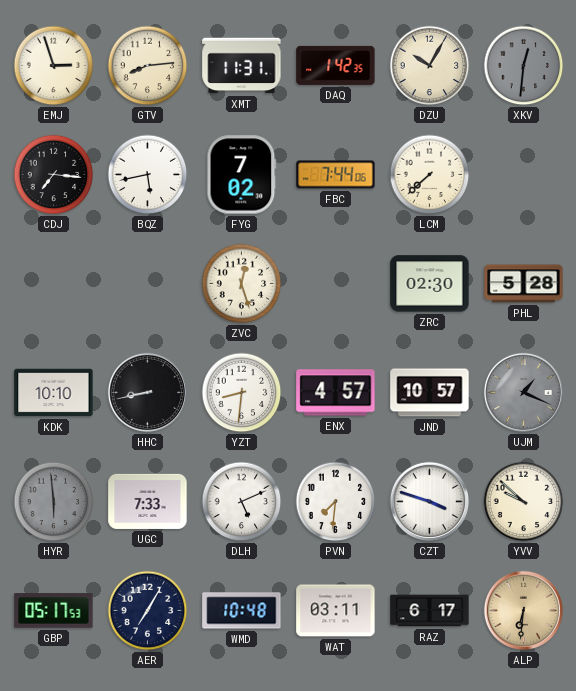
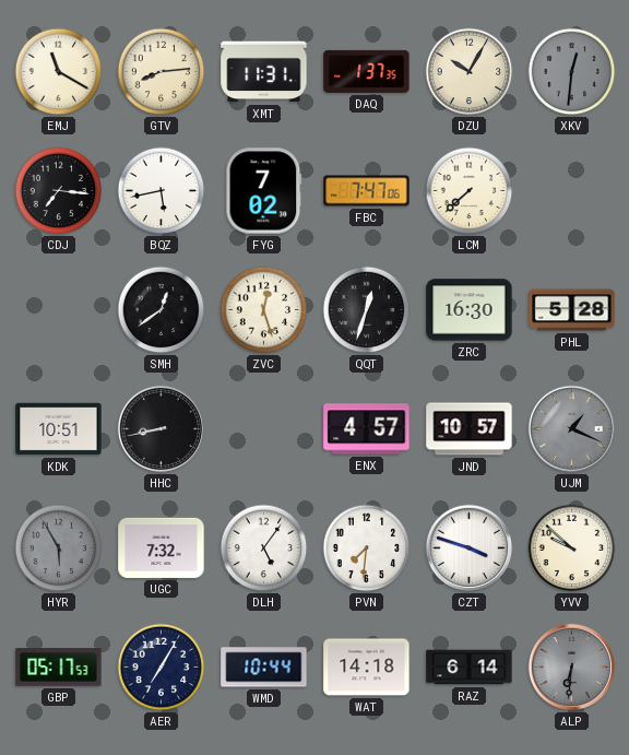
EMJ: 2:57 -> 11:20
DAQ: 1:42 -> 1:37
FBC: 7:44 -> 7:47
SMH: none -> 12:39
QQT: none -> 12:33
ZRC: 02:30 -> 16:30
KDK: 10:10 -> 10:51
YZT: 8:31 -> none
HYR: 5:59 -> 5:55
UGC: 7:33 -> 7:32
DLH: 5:11 -> 5:06
WMD: 10:48 -> 10:44
WAT: 03:11 -> 14:18
RAZ: 6:17 -> 6:14
ALP dial: champagne -> grey
